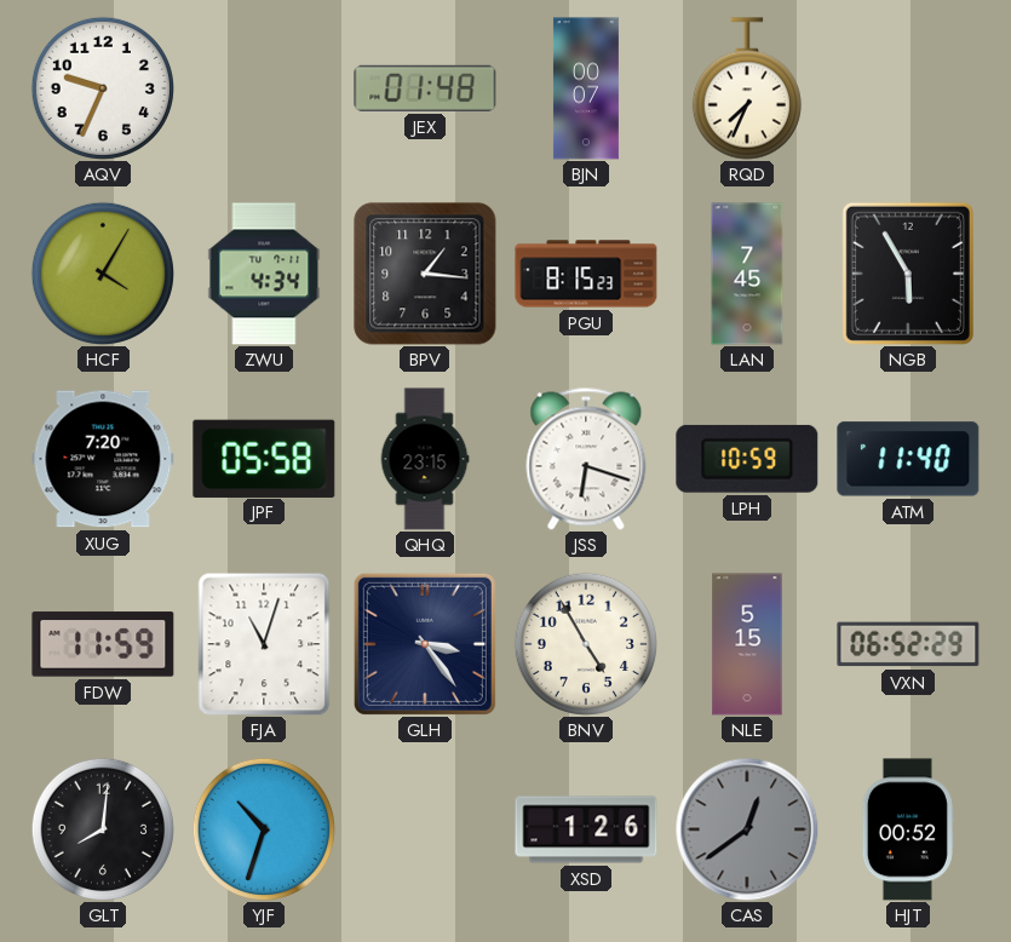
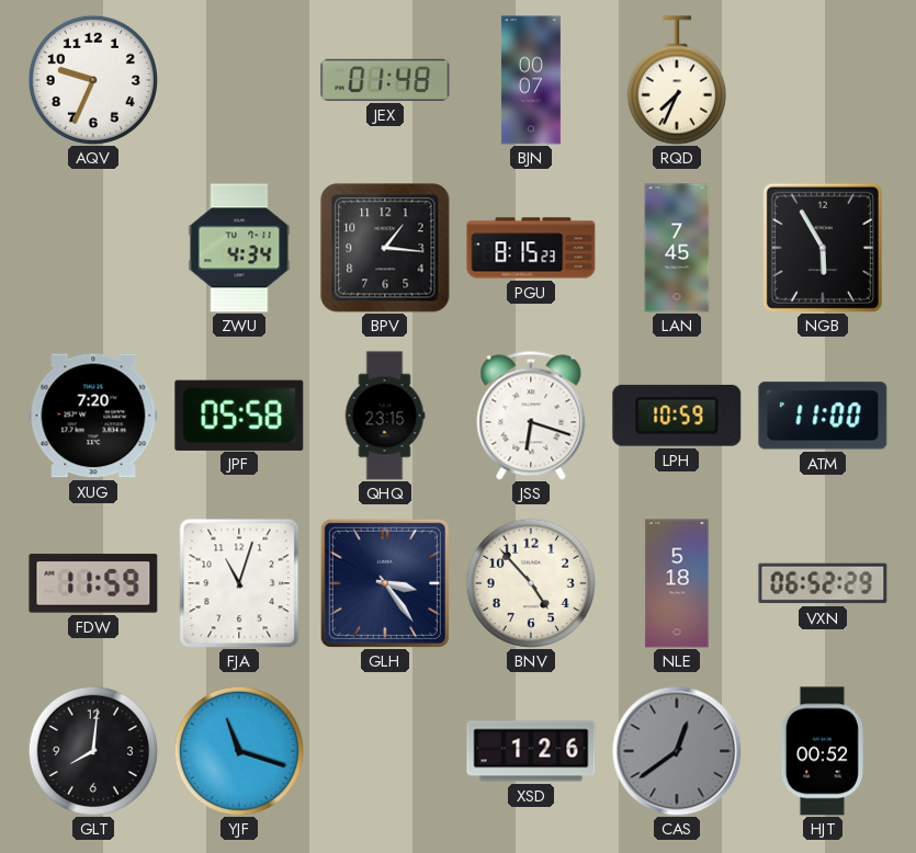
HCF: 4:05 -> none
ATM: 11:40 -> 11:00
BNV: 4:55 -> 4:53
NLE: 5:15 -> 5:18
YJF: 10:33 -> 11:18
